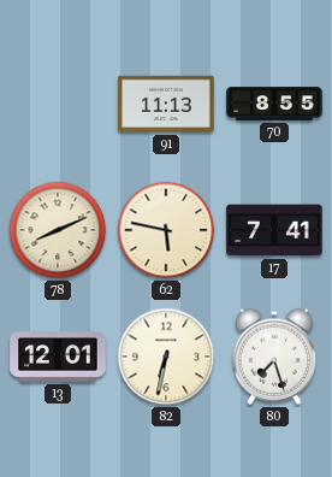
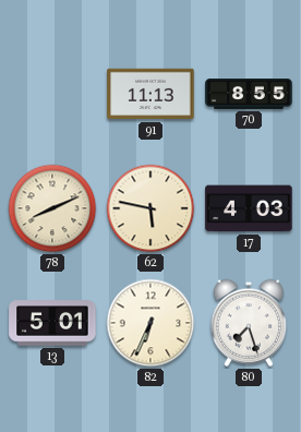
17: 7:41 -> 4:03
13: 12:01 -> 5:01
82: 6:32 -> 6:34
